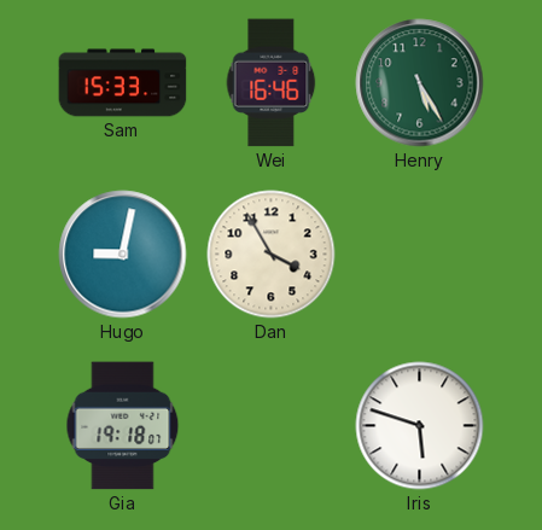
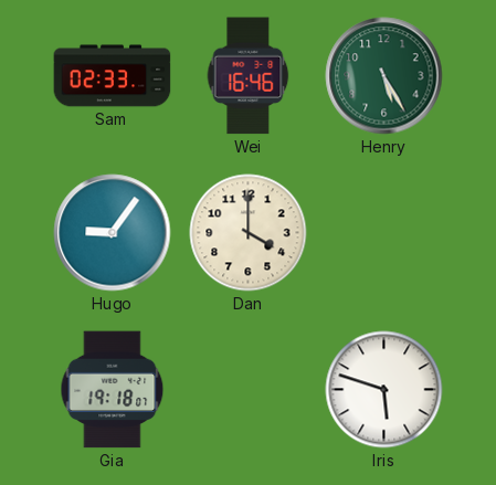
Sam: 15:33 -> 02:33
Hugo: 9:02 -> 9:06
Dan: 3:55 -> 4:00
